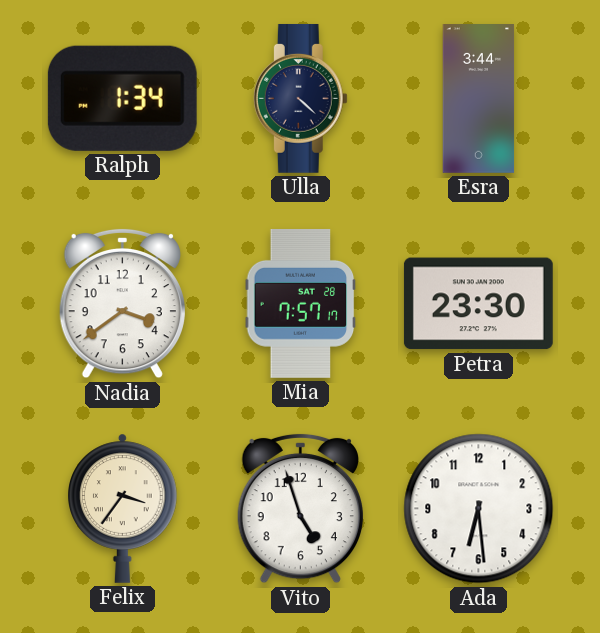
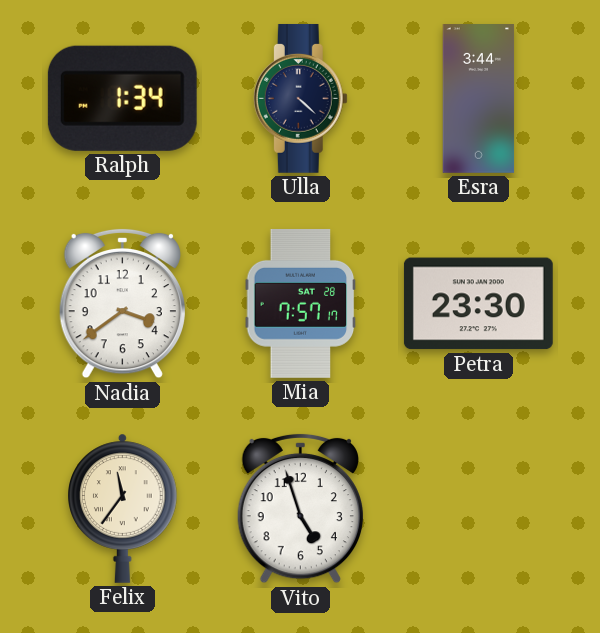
Felix: 3:36 -> 11:36
Ada: 6:29 -> none
